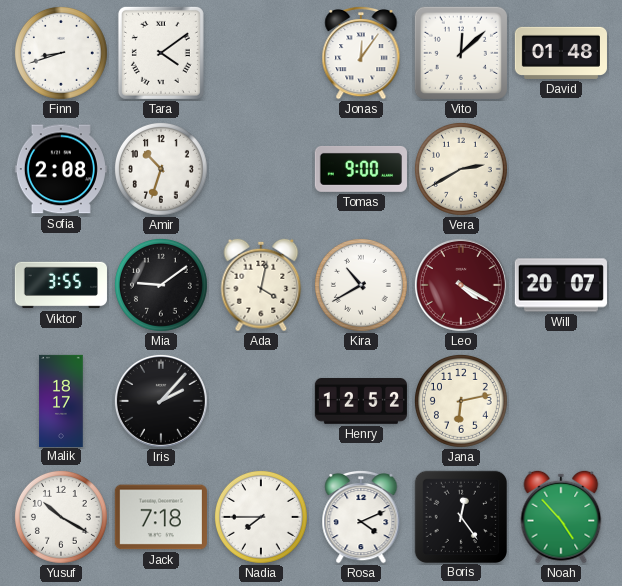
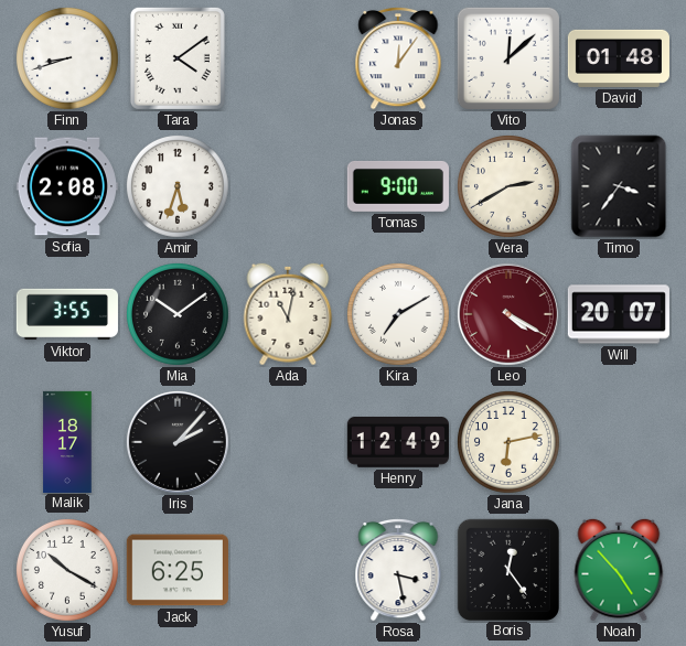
Amir: 10:33 -> 5:33
Timo: none -> 3:36
Mia: 9:09 -> 10:09
Ada: 4:02 -> 11:02
Kira: 10:40 -> 7:10
Henry: 12:52 -> 12:49
Jack: 7:18 -> 6:25
Nadia: 7:45 -> none
Rosa: 4:11 -> 3:28
